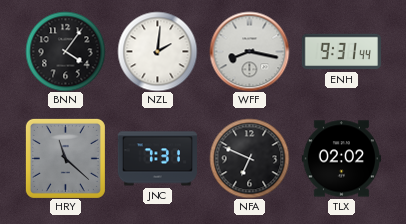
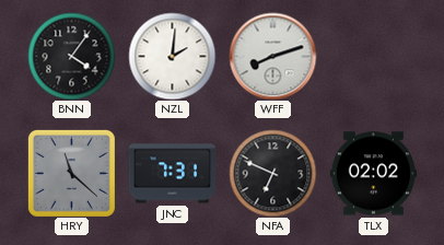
WFF: 8:17 -> 8:12
ENH: 9:31 -> none
